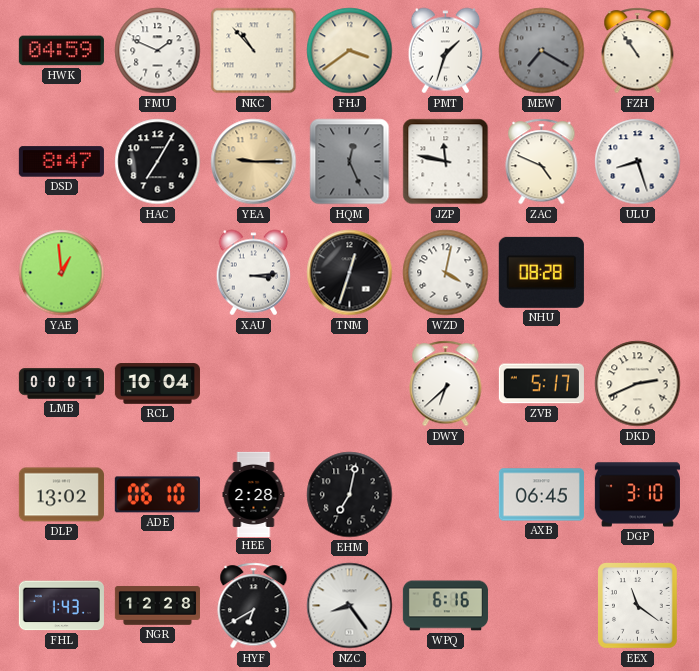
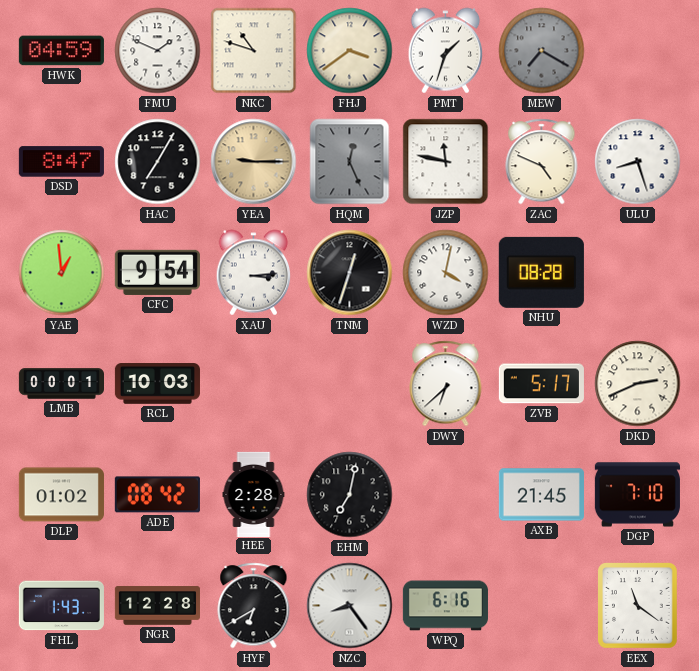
NKC: 10:53 -> 10:48
FZH: 10:54 -> none
CFC: none -> 9:54
RCL: 10:04 -> 10:03
DLP: 13:02 -> 01:02
ADE: 06:10 -> 08:42
AXB: 06:45 -> 21:45
DGP: 3:10 -> 7:10
